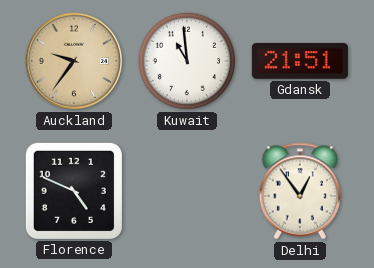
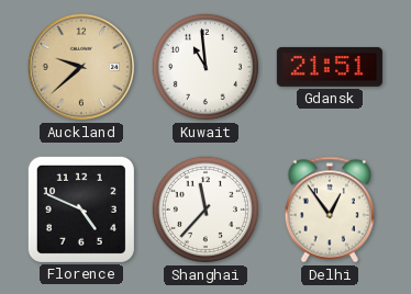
Auckland: 9:36 -> 9:38
Shanghai: none -> 11:37
